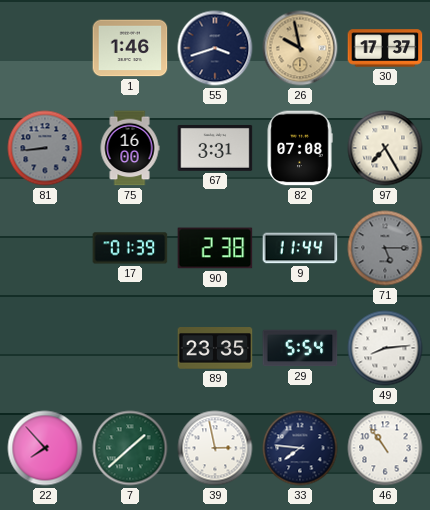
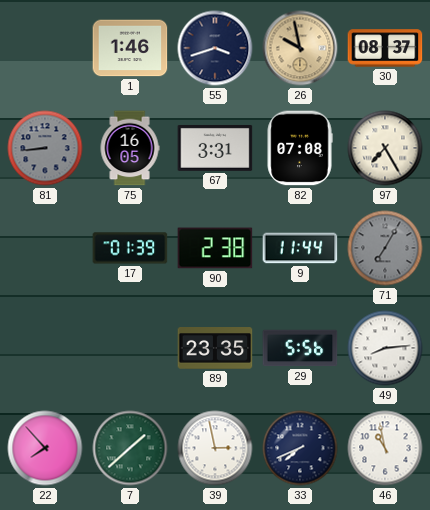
30: 17:37 -> 08:37
75: 16:00 -> 16:05
71: 5:15 -> 7:05
29: 5:54 -> 5:56
33: 7:46 -> 7:41
46: 10:54 -> 10:58
